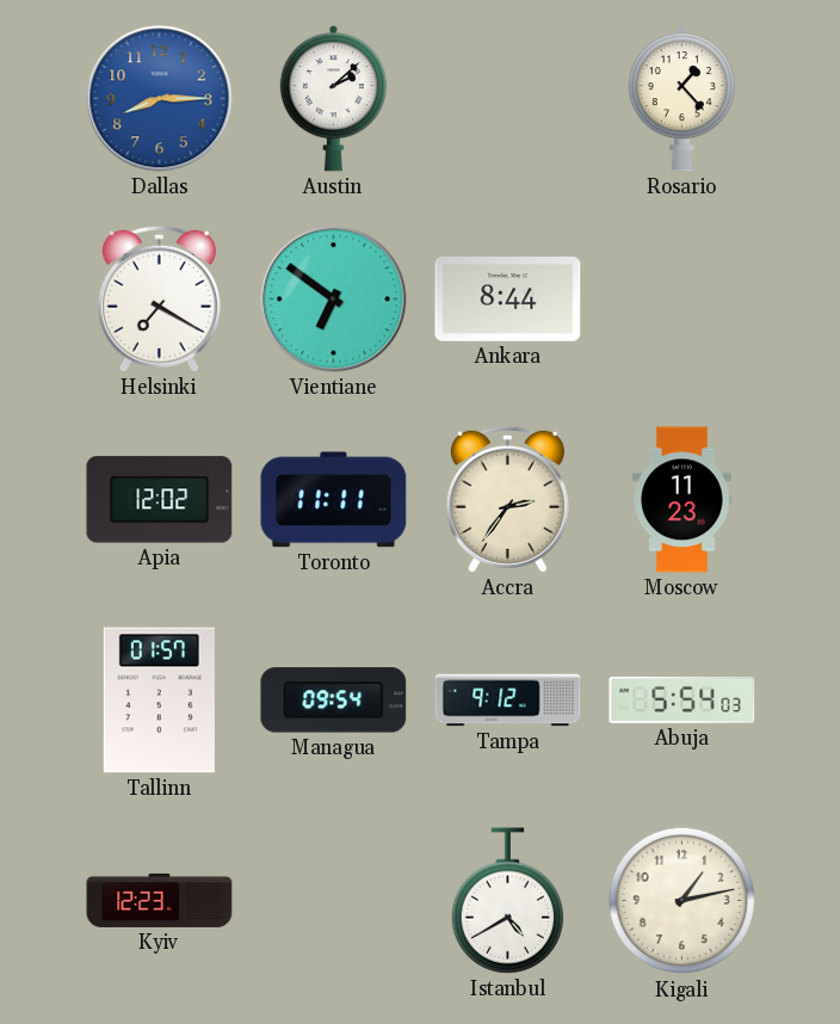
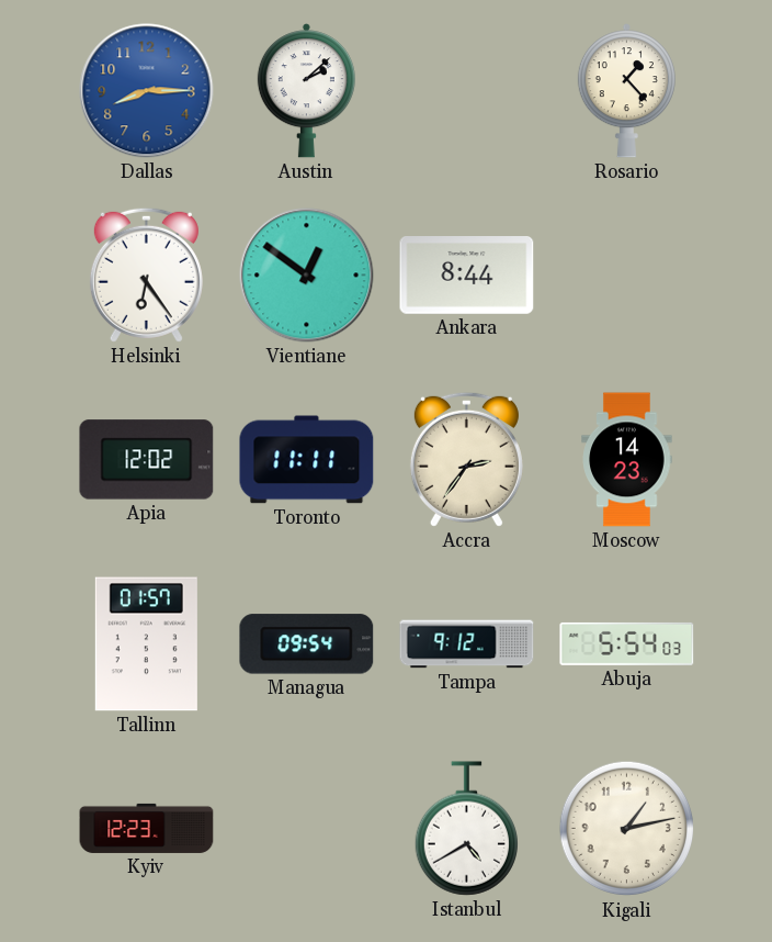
Helsinki: 7:20 -> 6:24
Vientiane: 6:51 -> 12:51
Moscow: 11:23 -> 14:23
